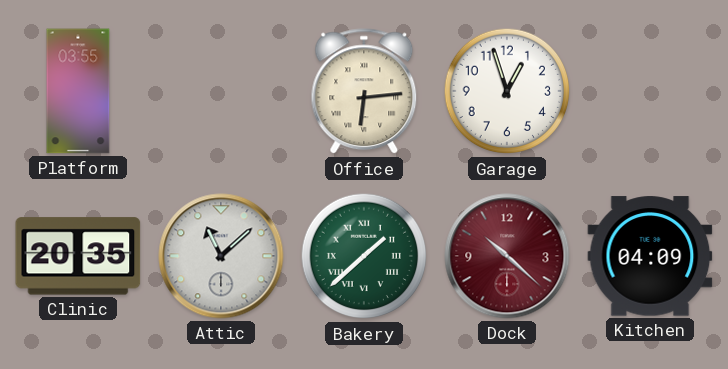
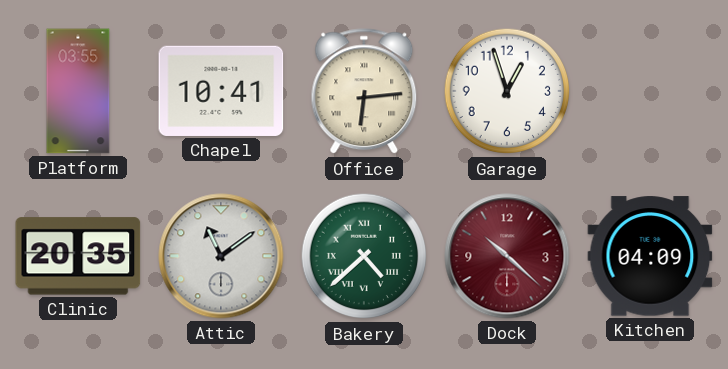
Chapel: none -> 10:41
Attic: 11:08 -> 11:09
Bakery: 1:38 -> 4:38
